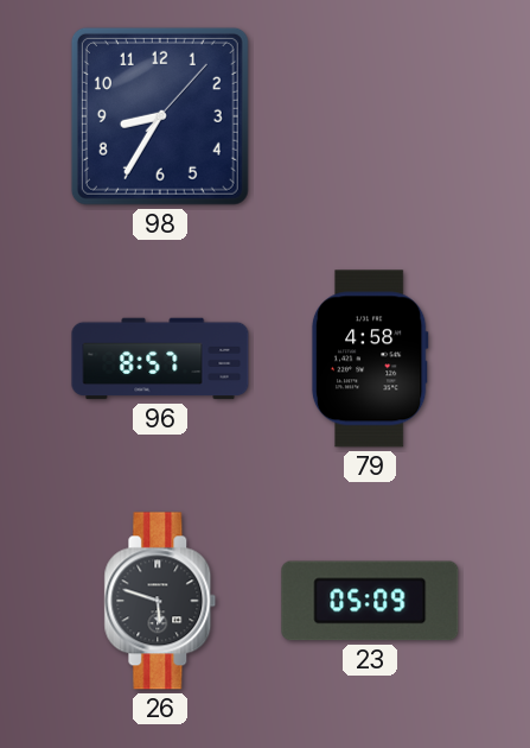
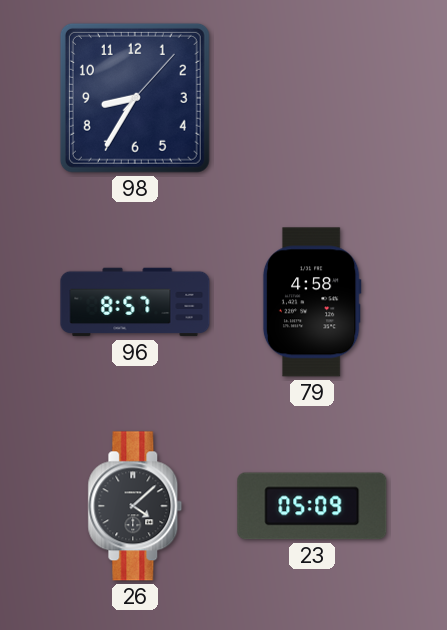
26: 5:48 -> 4:08
